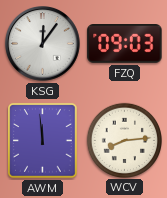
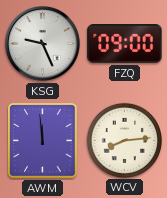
KSG: 12:06 -> 9:26
FZQ: 09:03 -> 09:00
